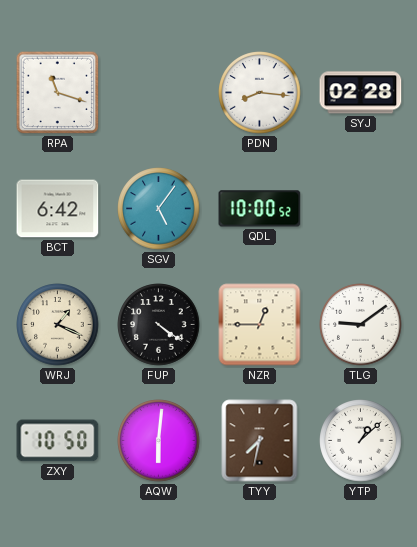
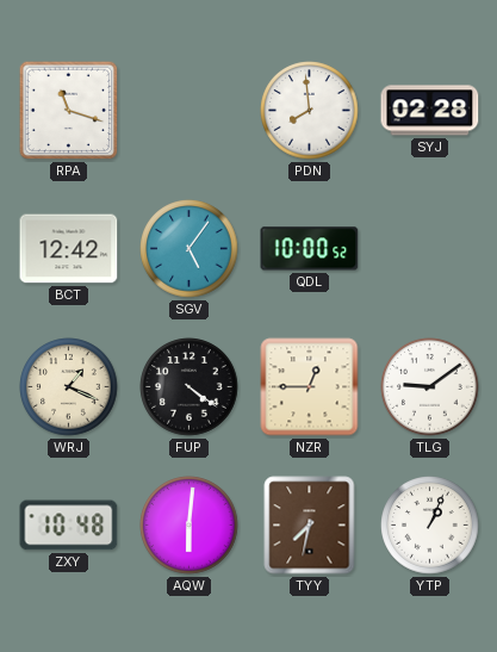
PDN: 8:16 -> 7:59
BCT: 6:42 -> 12:42
ZXY: 10:50 -> 10:48
YTP: 1:08 -> 1:04
